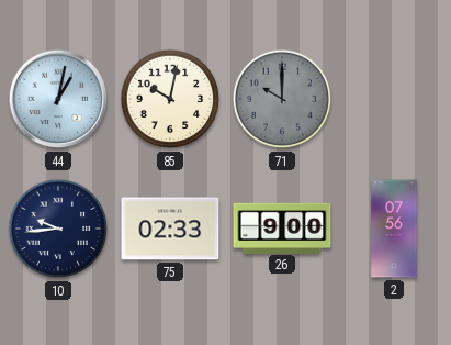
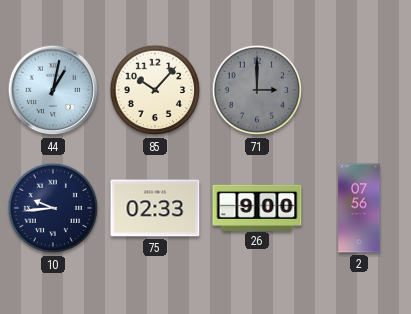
85: 10:02 -> 10:07
71: 10:00 -> 3:00
